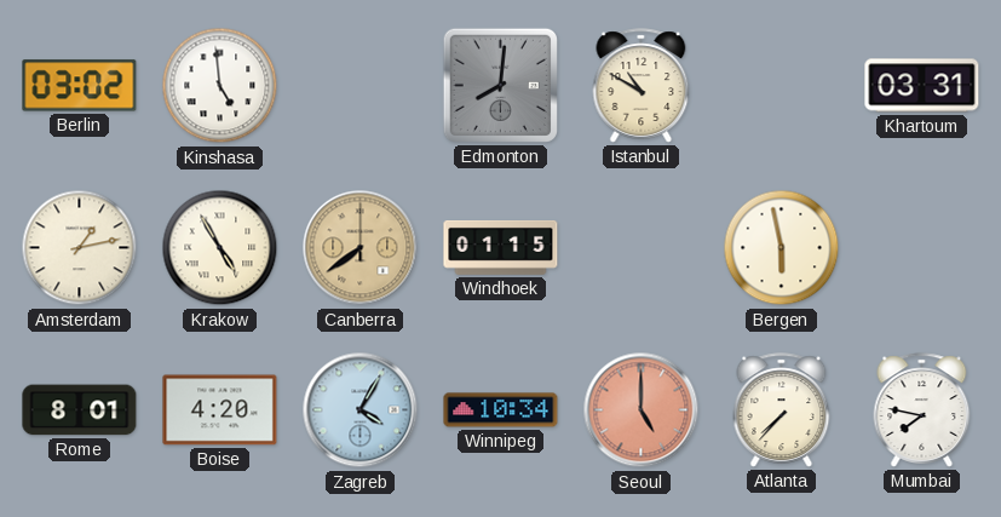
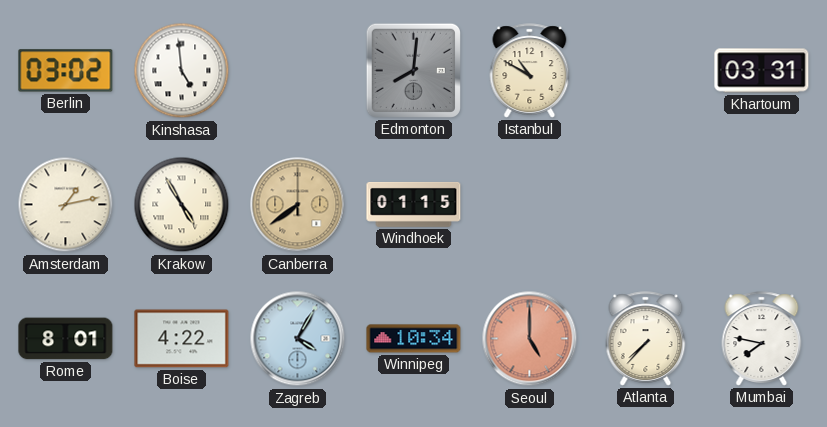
Bergen: 5:58 -> none
Boise: 4:20 -> 4:22
